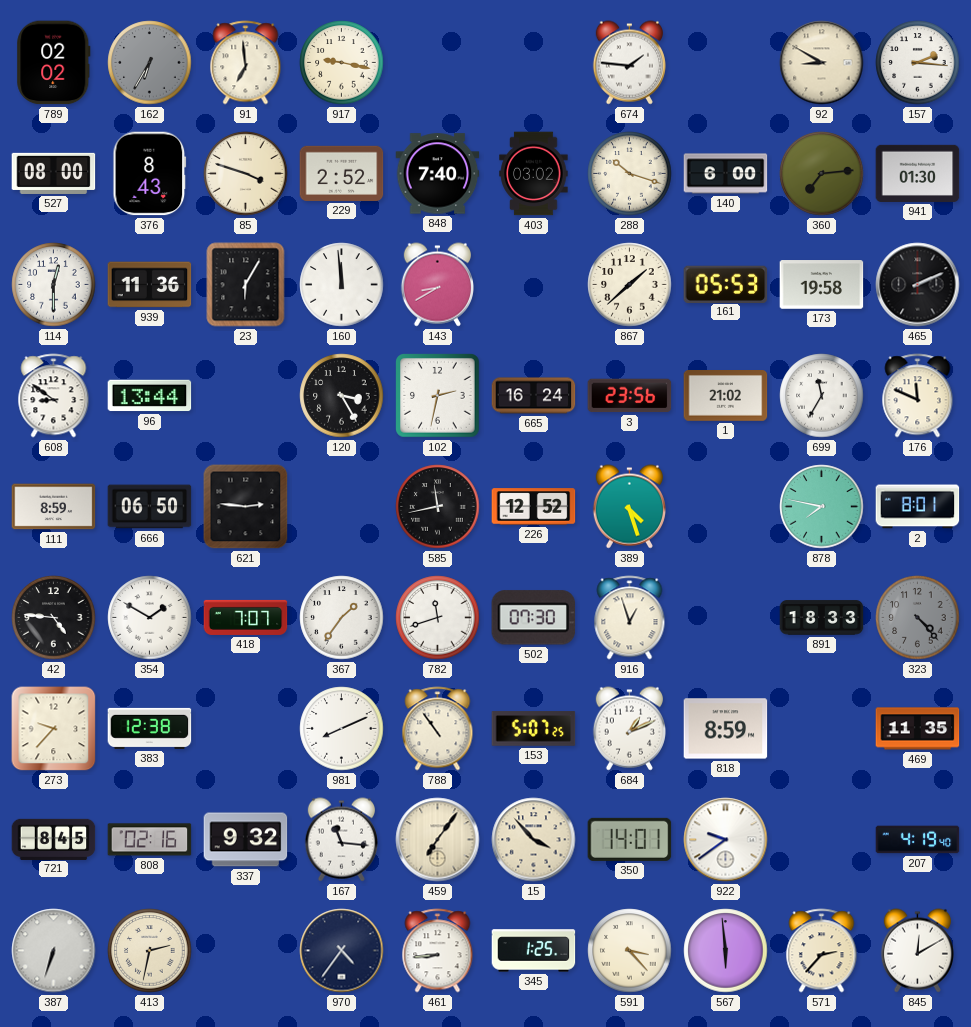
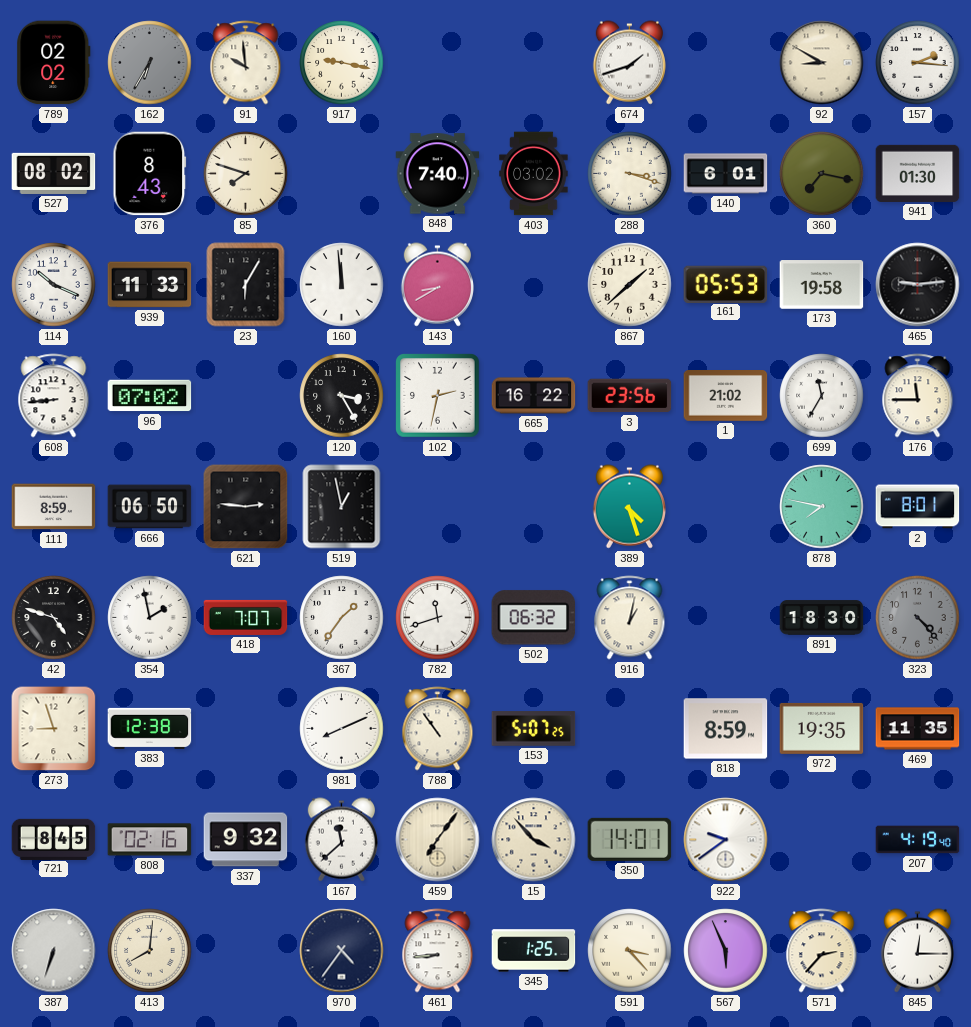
91: 6:59 -> 9:59
674: 1:46 -> 1:42
527: 08:00 -> 08:02
85: 3:48 -> 7:48
229: 2:52 -> none
288: 10:18 -> 3:18
140: 6:00 -> 6:01
360: 7:14 -> 7:17
114: 12:30 -> 10:19
939: 11:36 -> 11:33
465: 2:11 -> 9:14
608: 8:51 -> 8:44
96: 13:44 -> 07:02
665: 16:24 -> 16:22
176: 11:49 -> 11:45
519: none -> 12:58
585: 11:43 -> none
226: 12:52 -> none
42: 4:46 -> 4:48
354: 1:50 -> 1:58
502: 07:30 -> 06:32
916: 12:57 -> 1:02
891: 18:33 -> 18:30
273: 9:37 -> 8:57
684: 1:11 -> none
972: none -> 19:35
167: 11:16 -> 11:38
413: 2:32 -> 8:01
567: 5:59 -> 5:56
845: 12:10 -> 12:15
